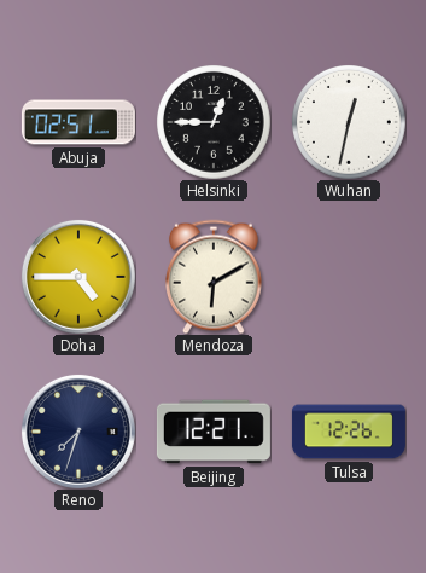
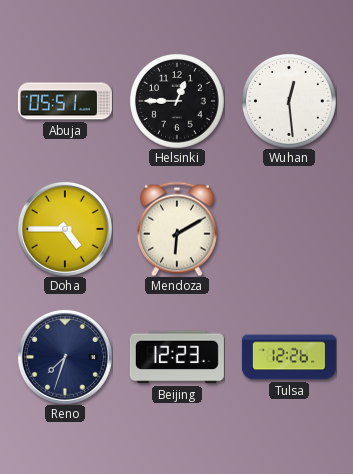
Abuja: 02:51 -> 05:51
Wuhan: 12:32 -> 12:29
Beijing: 12:21 -> 12:23
